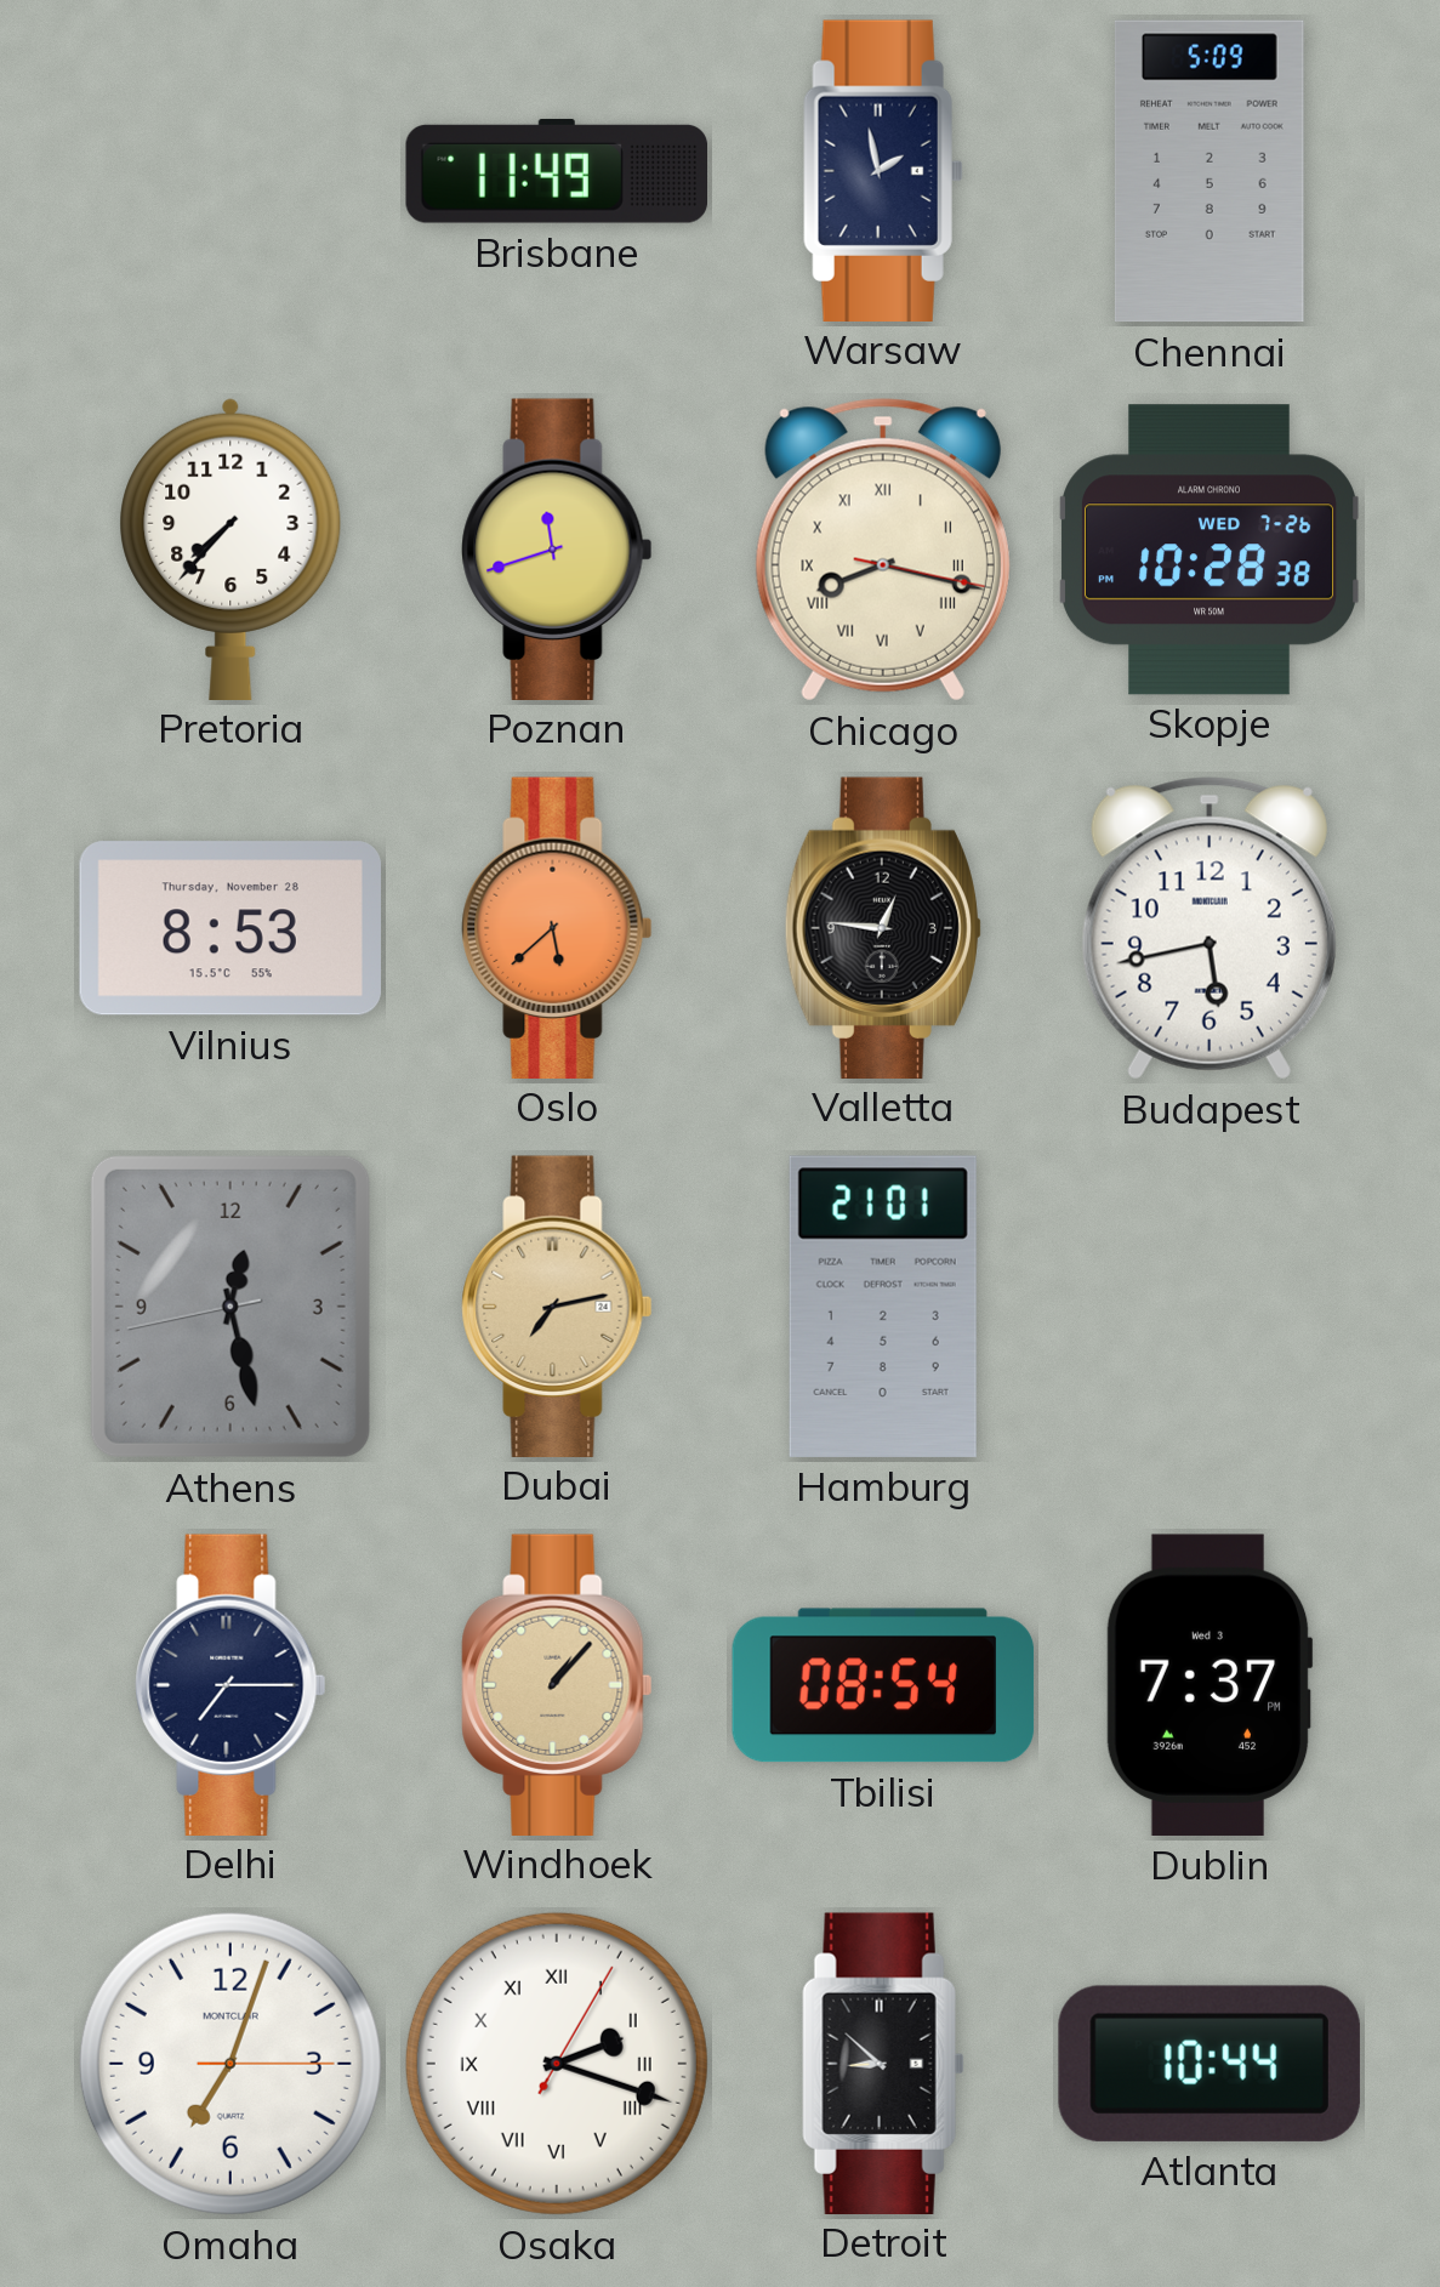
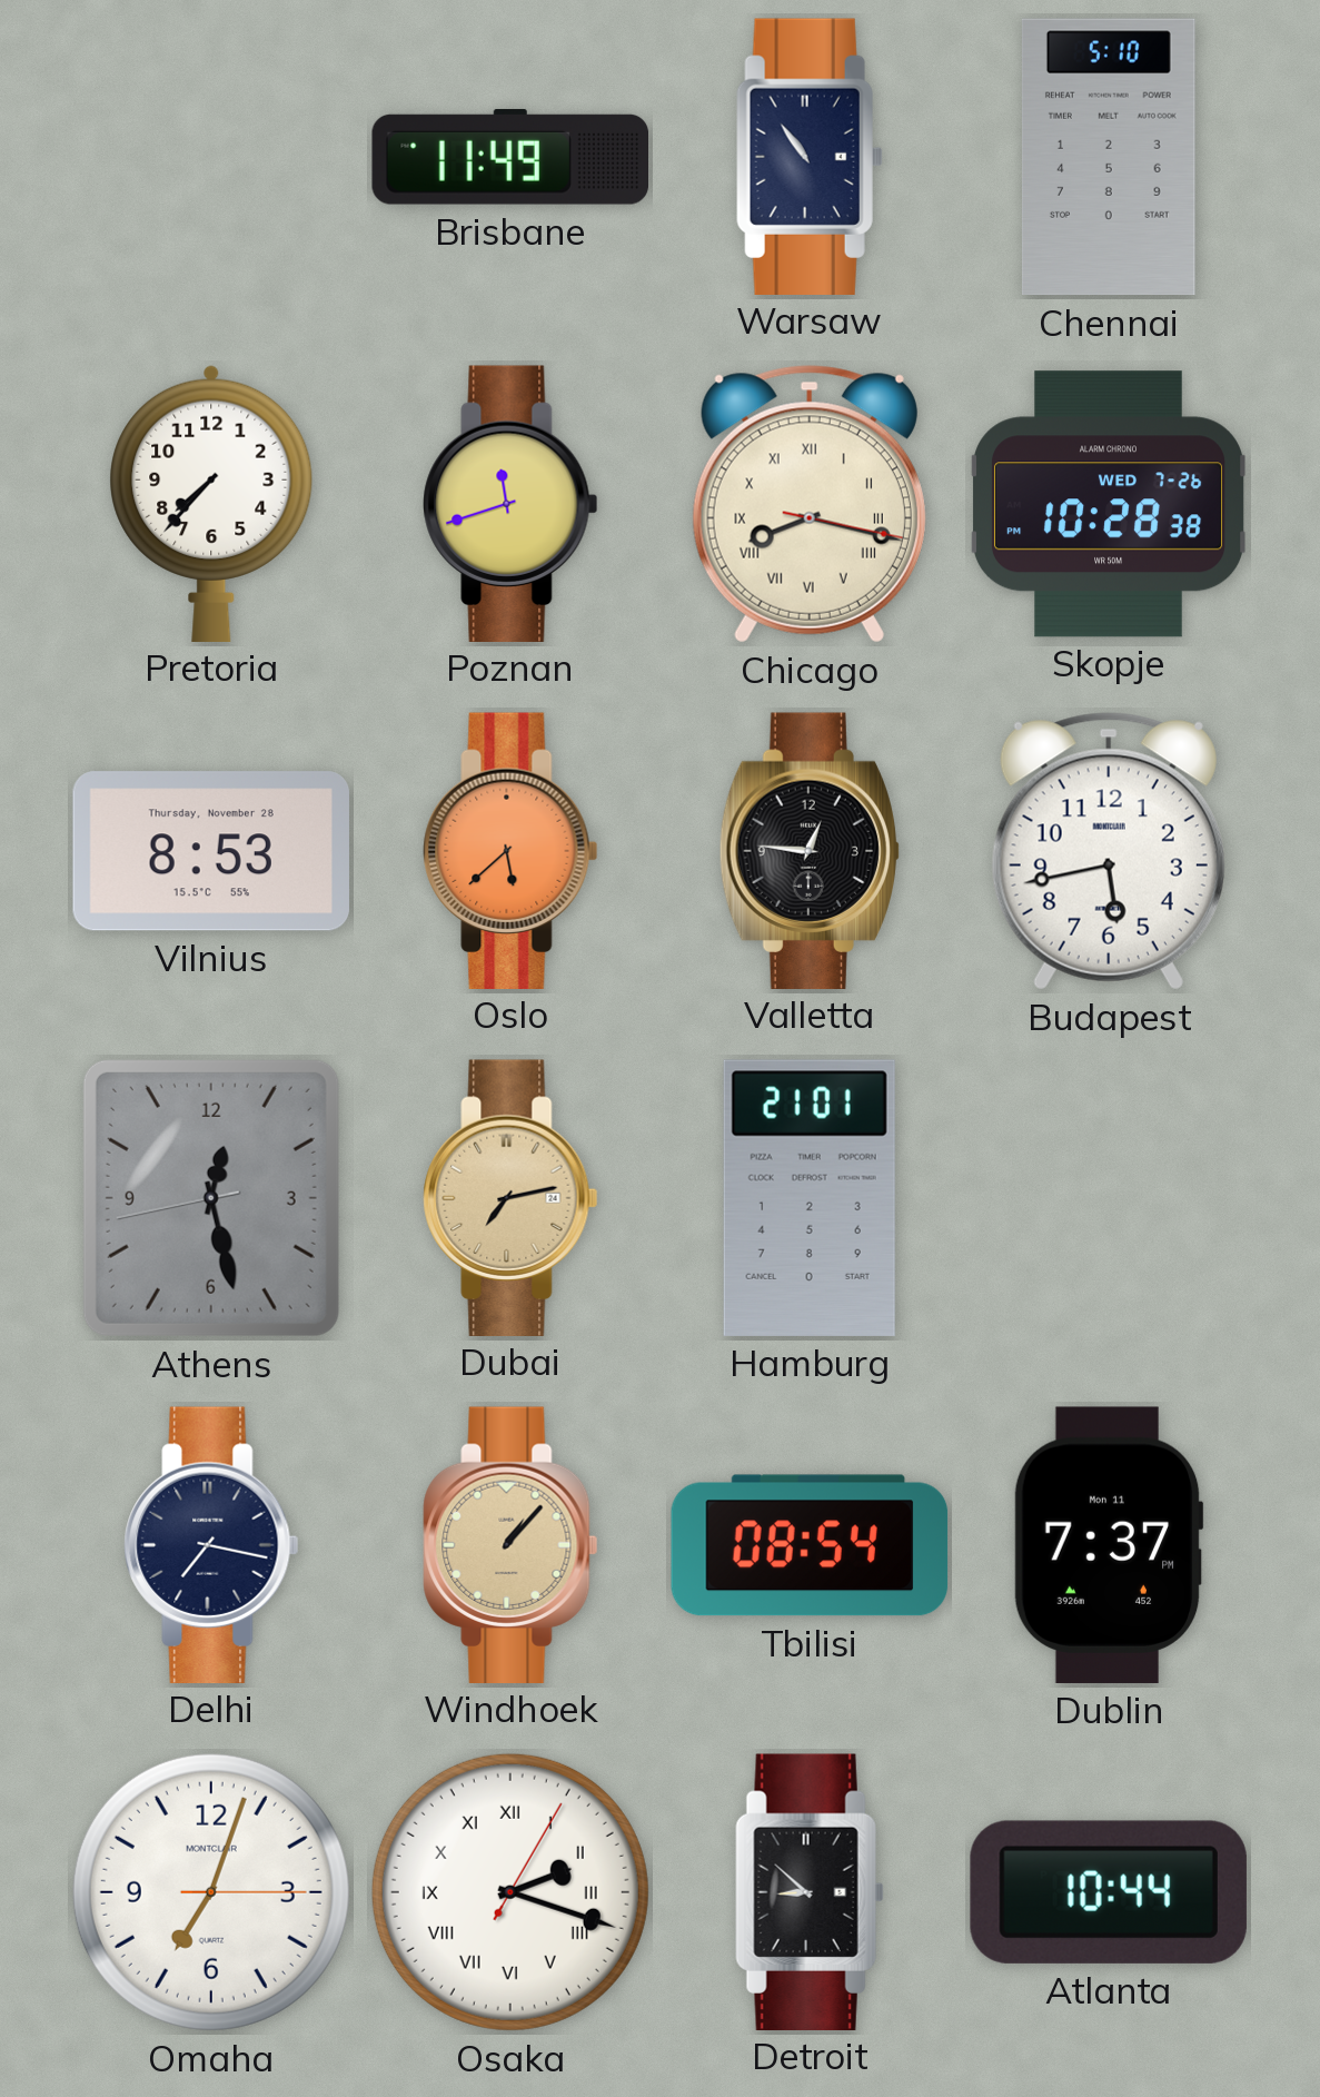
Warsaw: 1:58 -> 10:54
Chennai: 5:09 -> 5:10
Delhi: 7:15 -> 7:17
Dublin date: Wed 3 -> Mon 11
